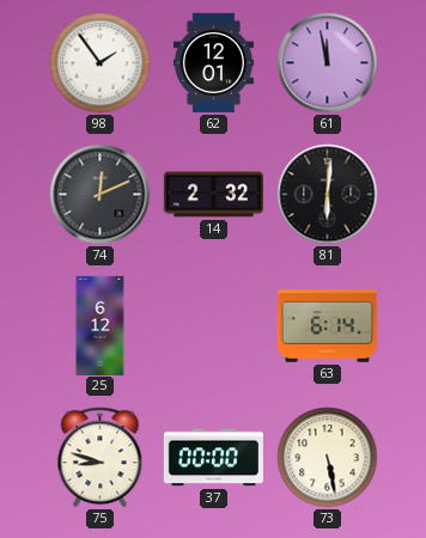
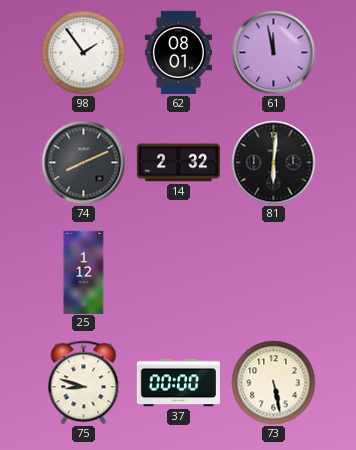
62: 12:01 -> 08:01
74: 12:11 -> 8:11
25: 6:12 -> 1:12
63: 6:14 -> none
